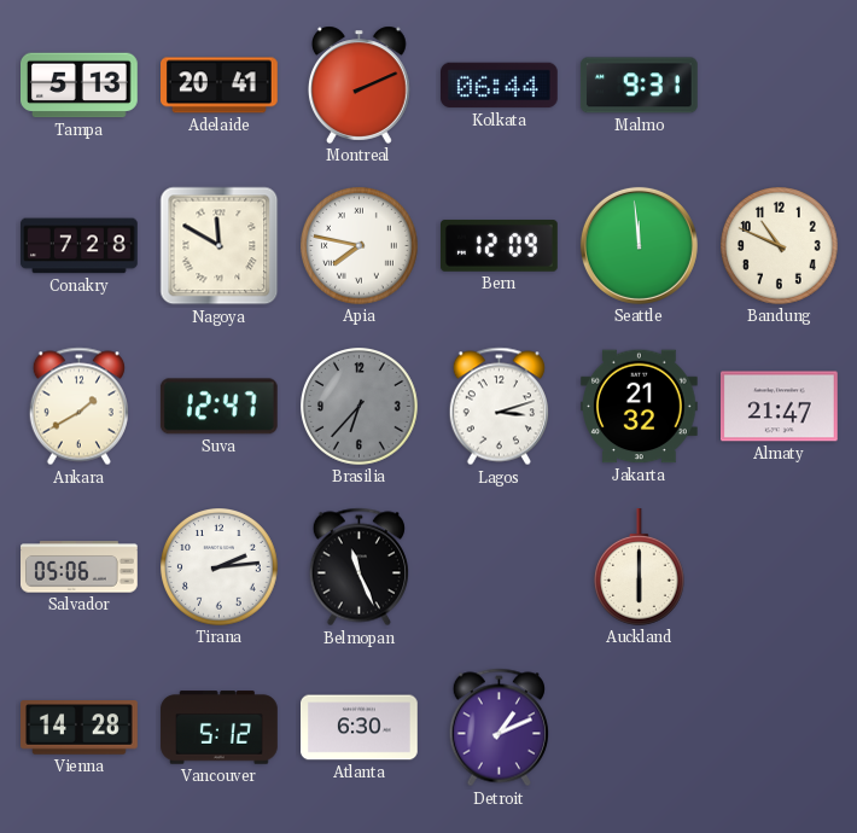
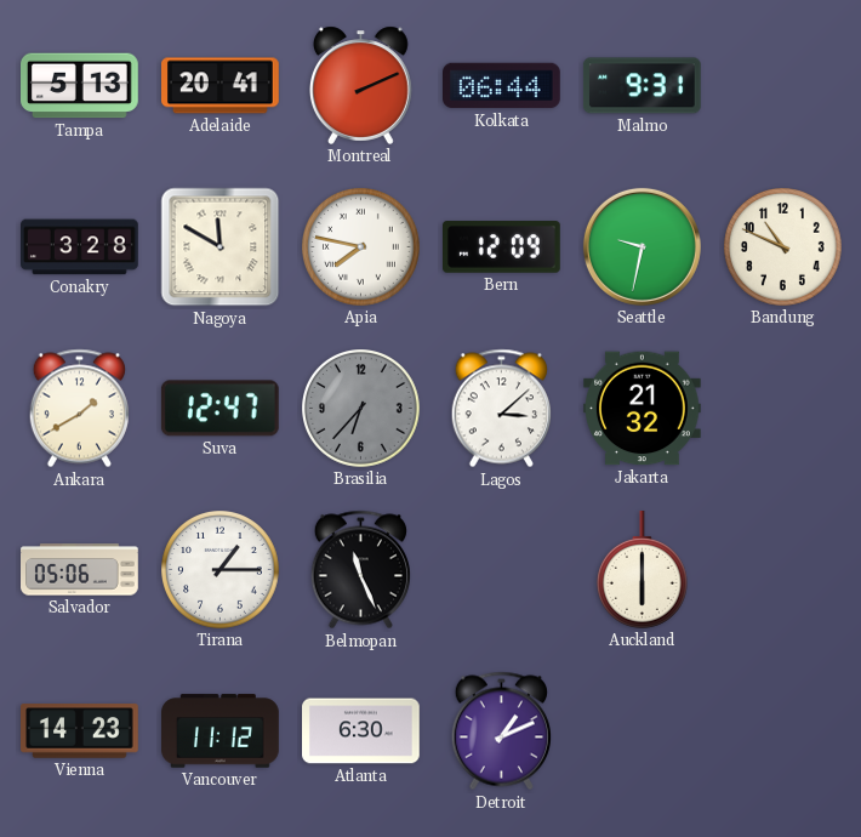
Conakry: 7:28 -> 3:28
Seattle: 11:59 -> 9:32
Lagos: 3:12 -> 3:08
Almaty: 21:47 -> none
Tirana: 2:14 -> 1:15
Vienna: 14:28 -> 14:23
Vancouver: 5:12 -> 11:12
